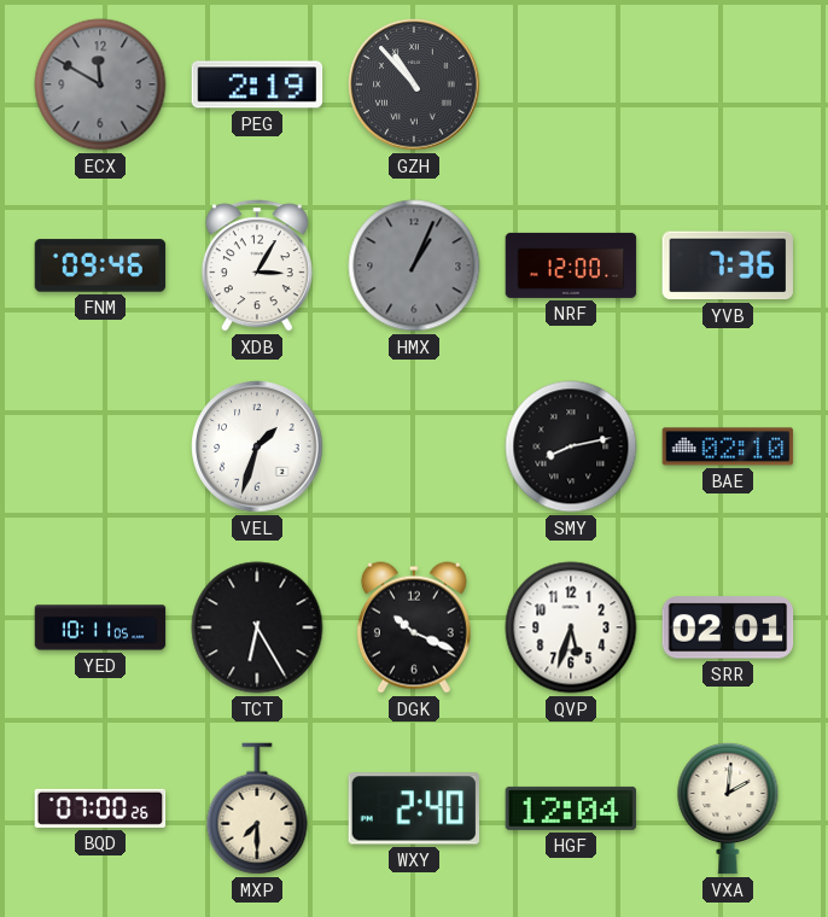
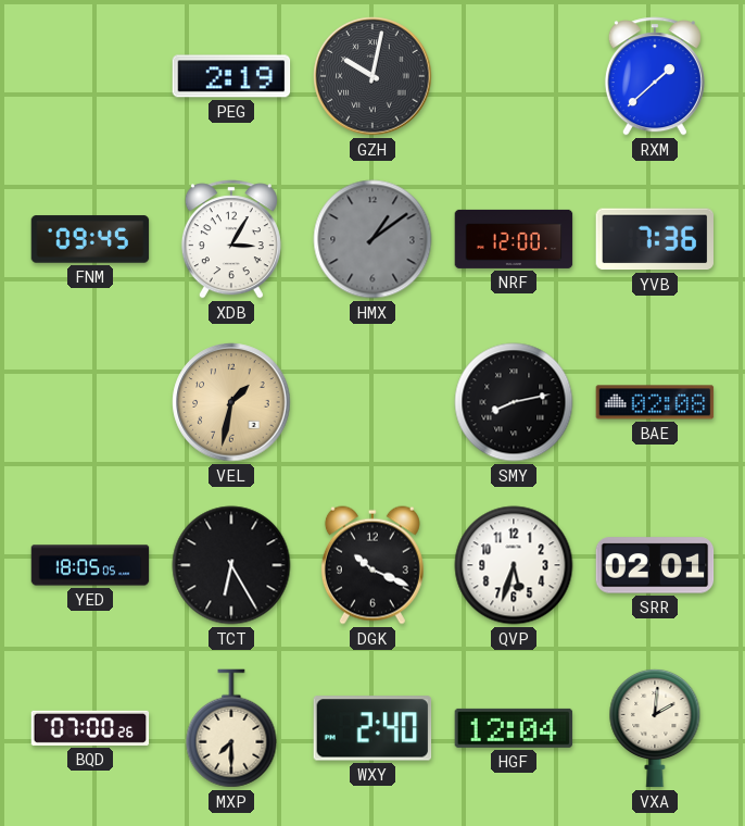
ECX: 11:50 -> none
GZH: 10:53 -> 10:02
RXM: none -> 1:38
FNM: 09:46 -> 09:45
HMX: 1:04 -> 1:09
VEL: 1:33 -> 1:32
VEL dial: white -> champagne
BAE: 02:10 -> 02:08
YED: 10:11 -> 18:05
